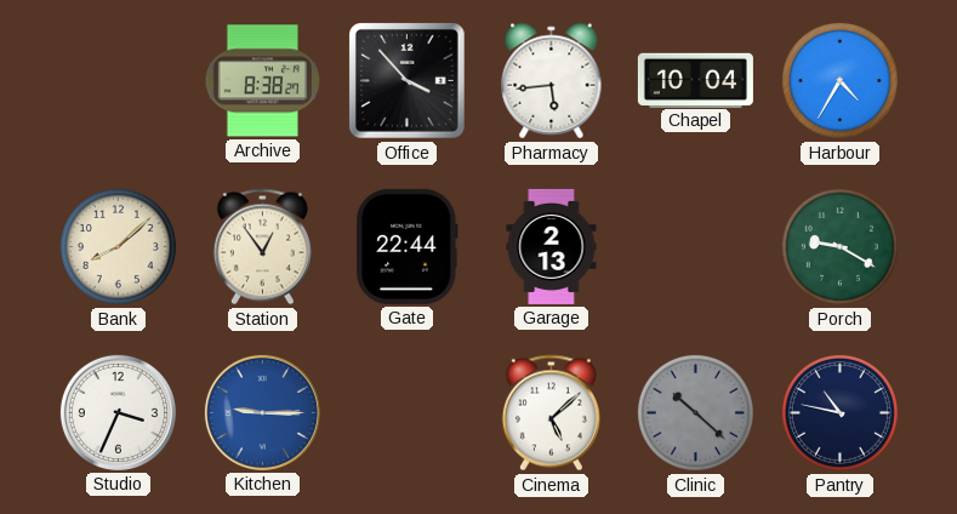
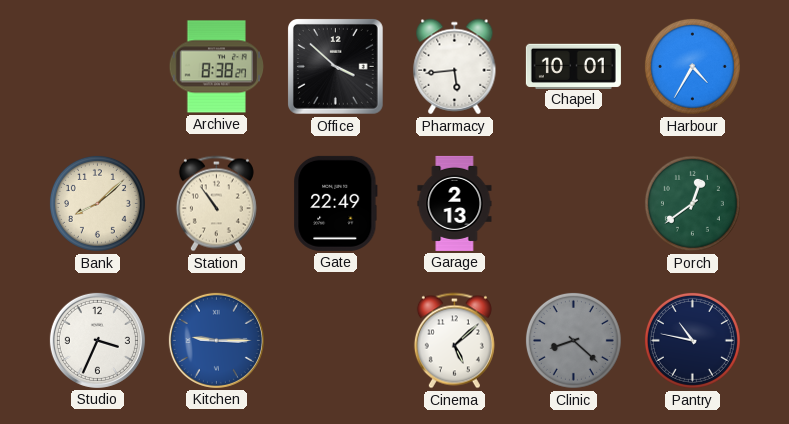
Office: 3:53 -> 3:52
Chapel: 10:04 -> 10:01
Station: 12:54 -> 10:54
Gate: 22:44 -> 22:49
Porch: 9:20 -> 12:39
Clinic: 10:22 -> 8:22
